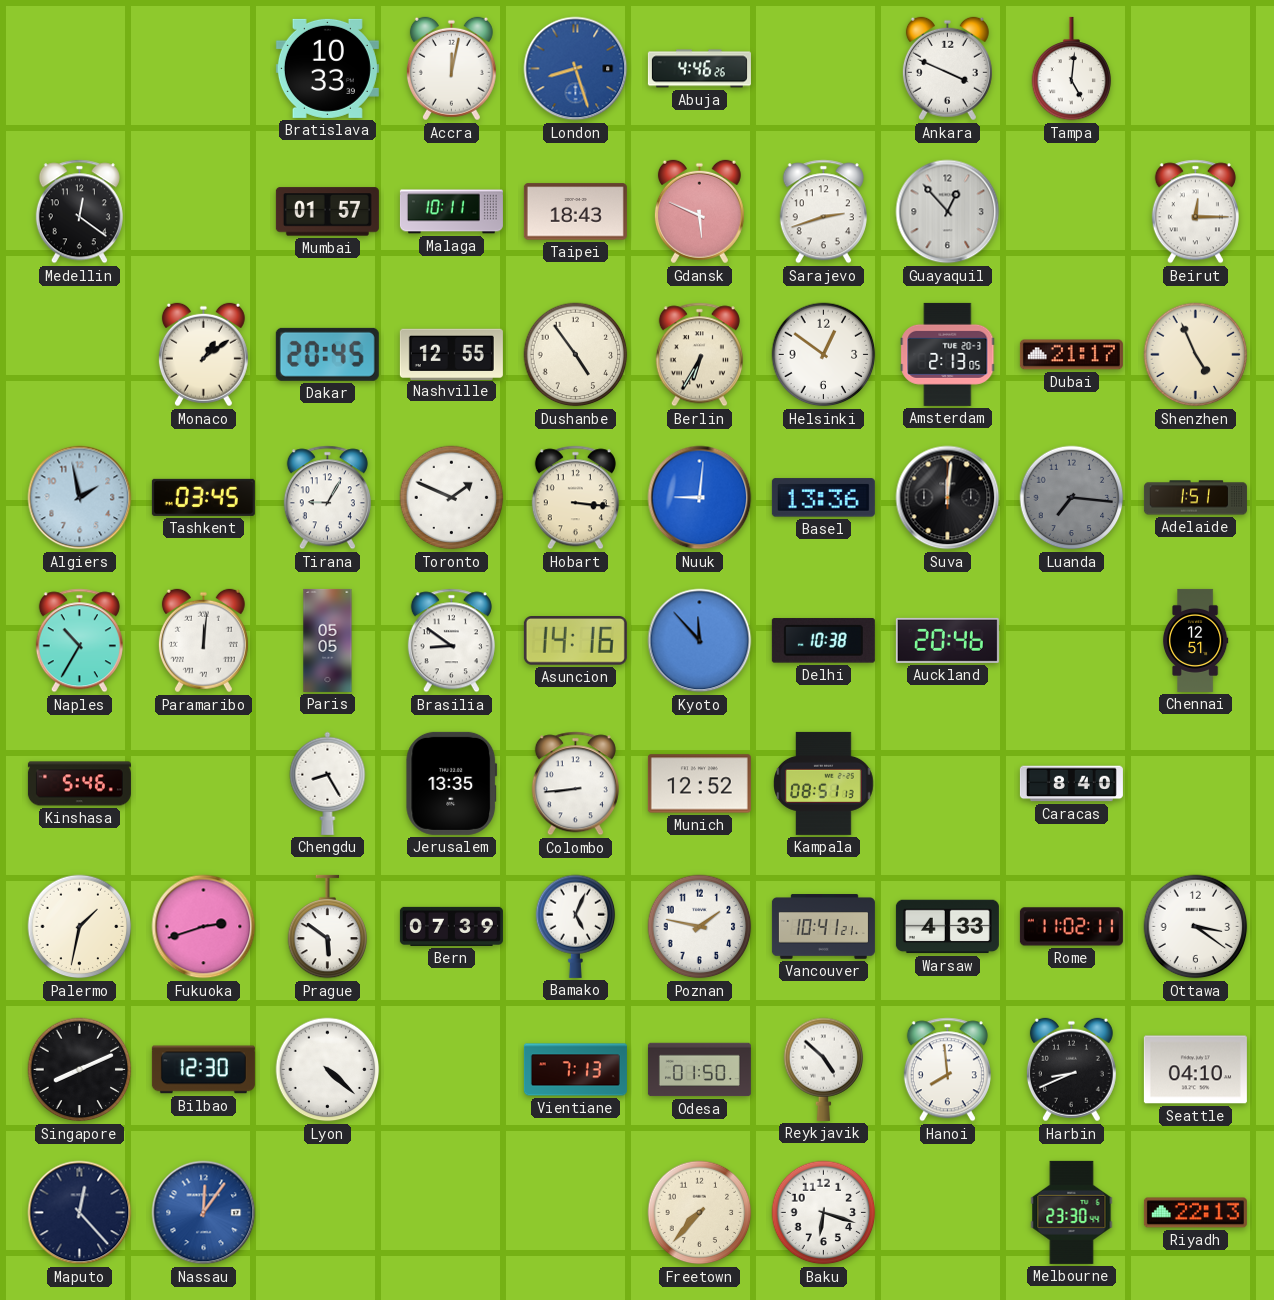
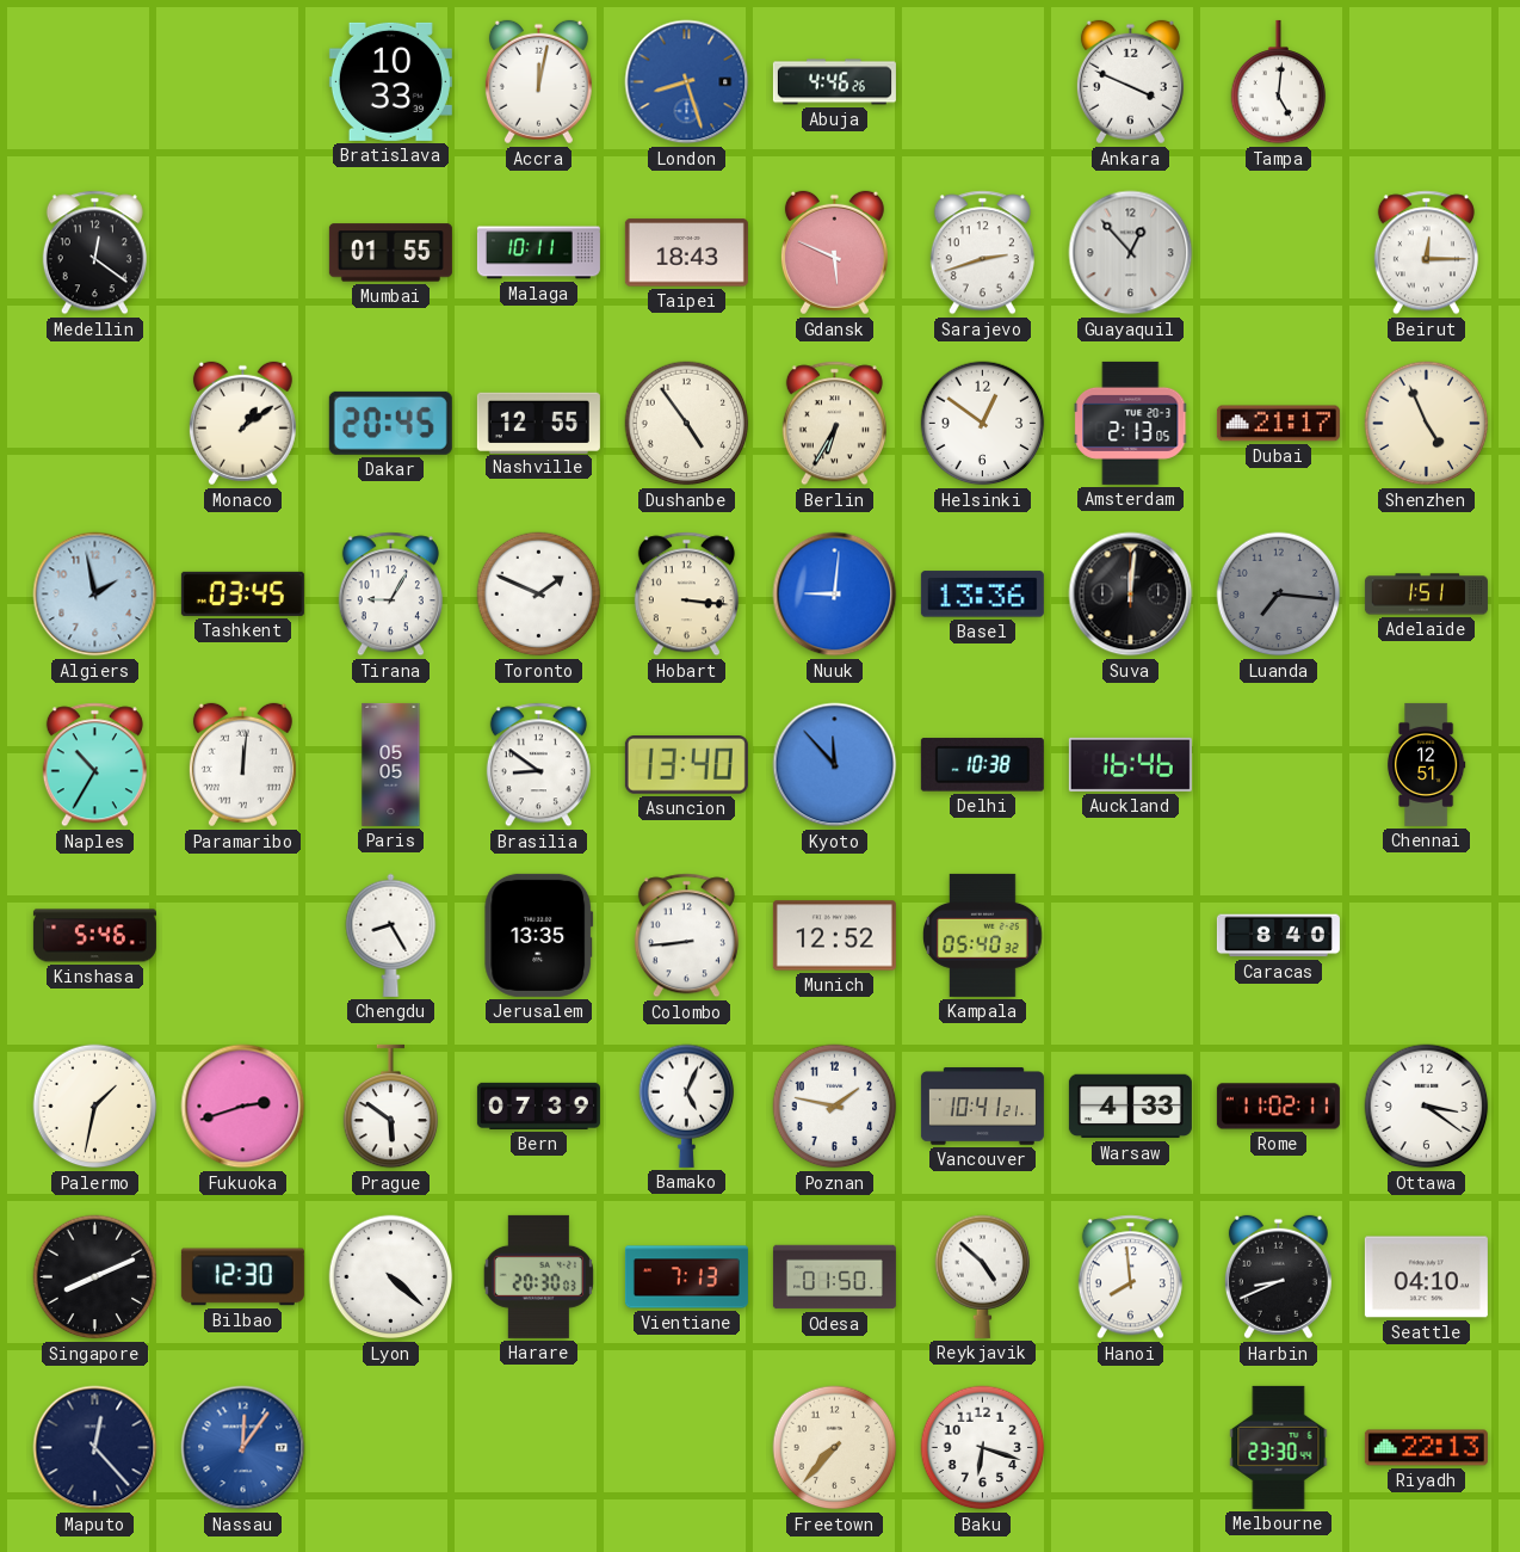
Mumbai: 01:57 -> 01:55
Asuncion: 14:16 -> 13:40
Auckland: 20:46 -> 16:46
Kampala: 08:51 -> 05:40
Harare: none -> 20:30
